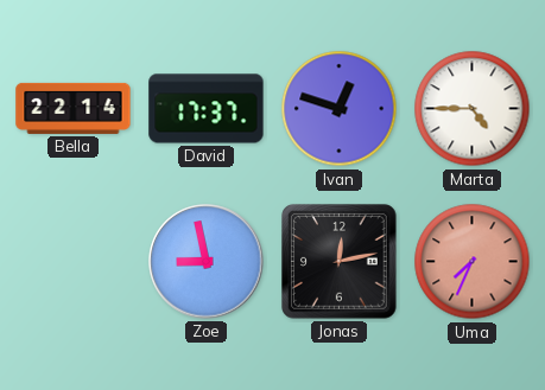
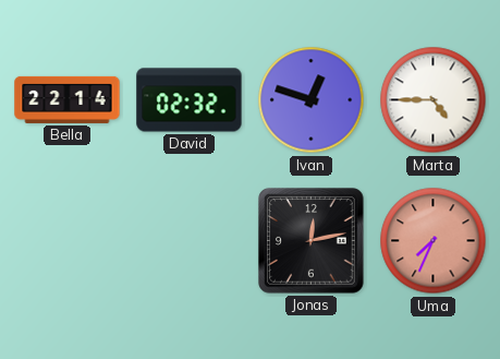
David: 17:37 -> 02:32
Zoe: 8:58 -> none
